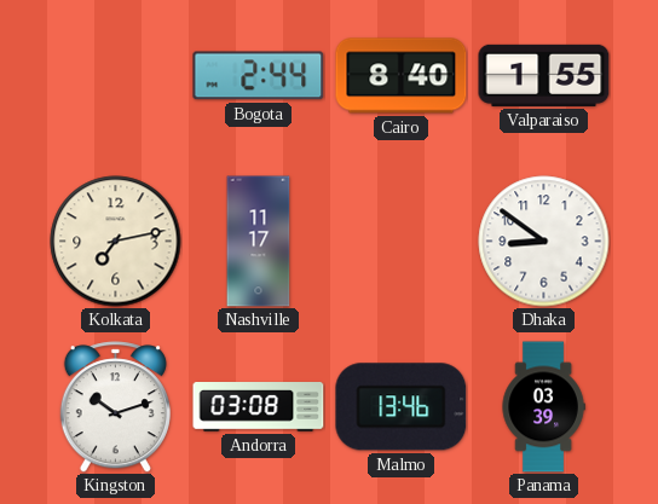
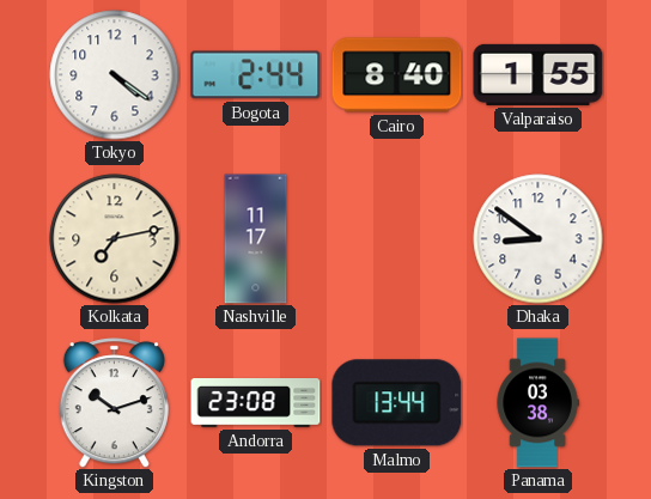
Tokyo: none -> 4:21
Andorra: 03:08 -> 23:08
Malmo: 13:46 -> 13:44
Panama: 03:39 -> 03:38
